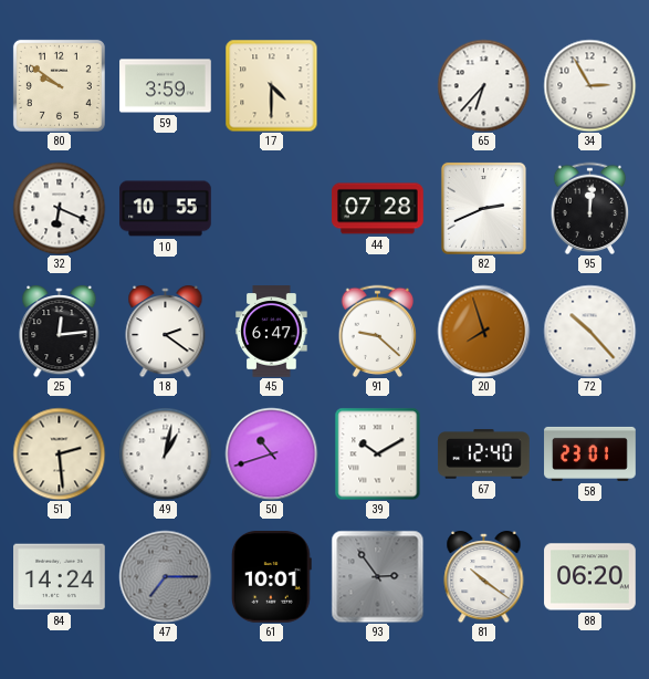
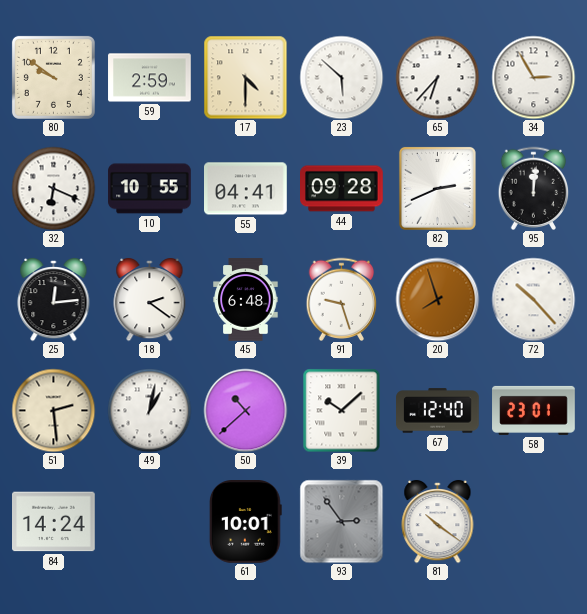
59: 3:59 -> 2:59
23: none -> 5:52
55: none -> 04:41
44: 07:28 -> 09:28
45: 6:47 -> 6:48
91: 9:22 -> 9:27
50: 10:42 -> 10:38
39: 10:10 -> 10:08
47: 7:15 -> none
88: 06:20 -> none
